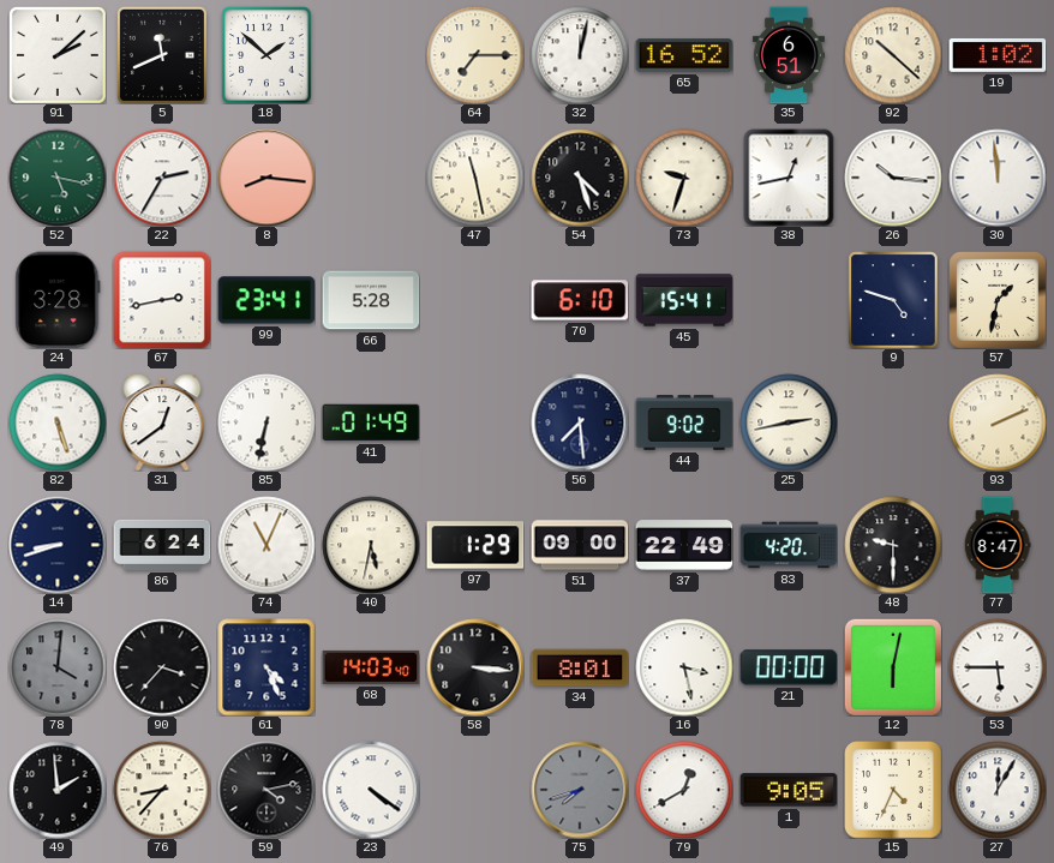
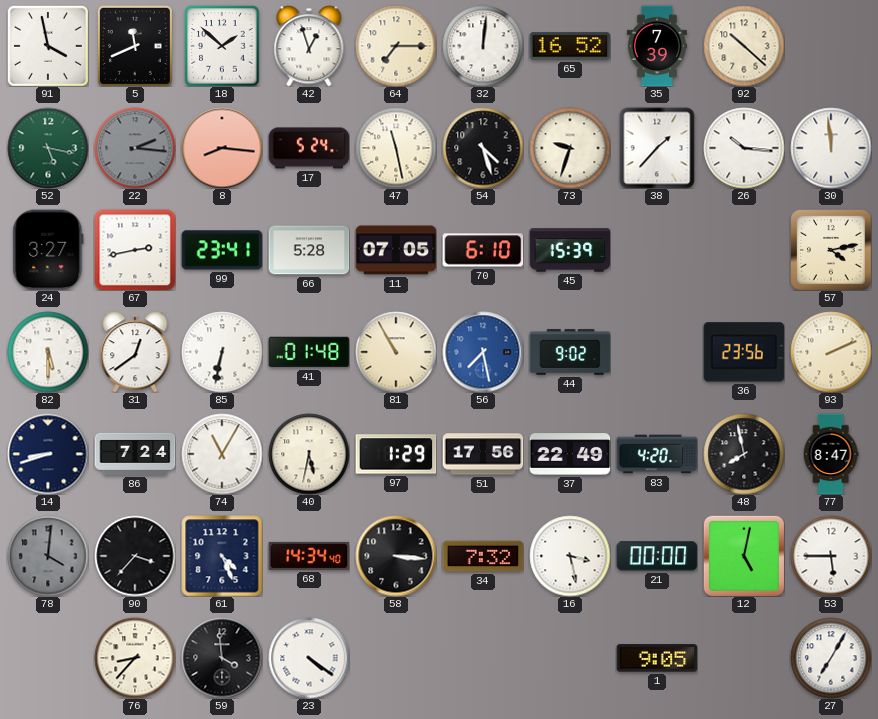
91: 2:08 -> 3:58
42: none -> 12:57
32: 12:02 -> 12:01
35: 6:51 -> 7:39
19: 1:02 -> none
22: 2:35 -> 2:16
22 dial: white -> grey
17: none -> 5:24
38: 12:43 -> 1:37
24: 3:28 -> 3:27
11: none -> 07:05
45: 15:41 -> 15:39
9: 4:48 -> none
57: 1:32 -> 4:13
82: 5:27 -> 5:30
41: 01:49 -> 01:48
81: none -> 10:55
56: 7:29 -> 7:28
56 dial: navy -> blue
25: 2:43 -> none
36: none -> 23:56
86: 6:24 -> 7:24
74: 11:04 -> 11:05
51: 09:00 -> 17:56
48: 9:30 -> 7:58
68: 14:03 -> 14:34
34: 8:01 -> 7:32
12: 6:02 -> 5:02
49: 1:59 -> none
59: 4:13 -> 3:59
75: 7:42 -> none
79: 12:40 -> none
15: 4:34 -> none
27: 12:05 -> 7:05
